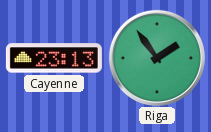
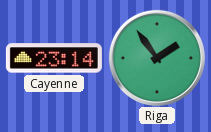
Cayenne: 23:13 -> 23:14
